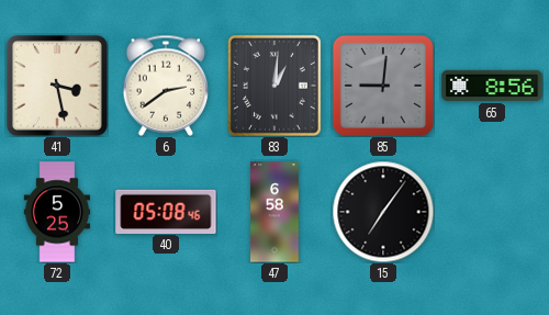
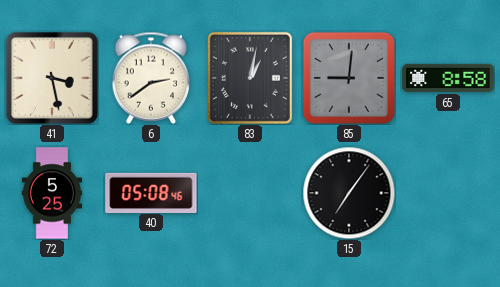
83: 1:01 -> 1:02
65: 8:56 -> 8:58
47: 6:58 -> none
